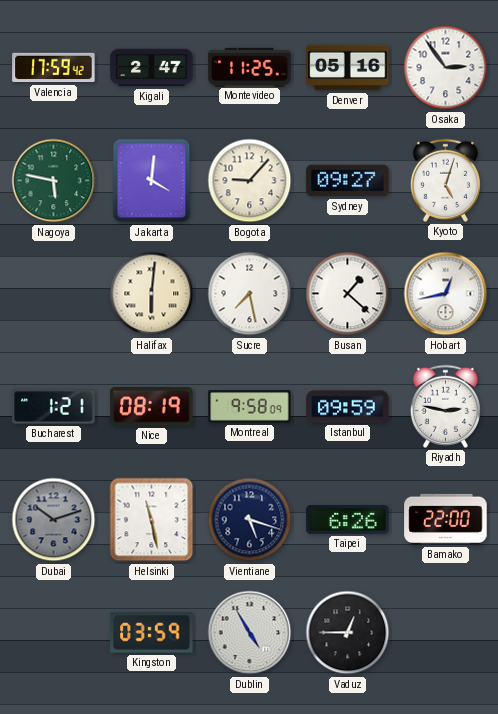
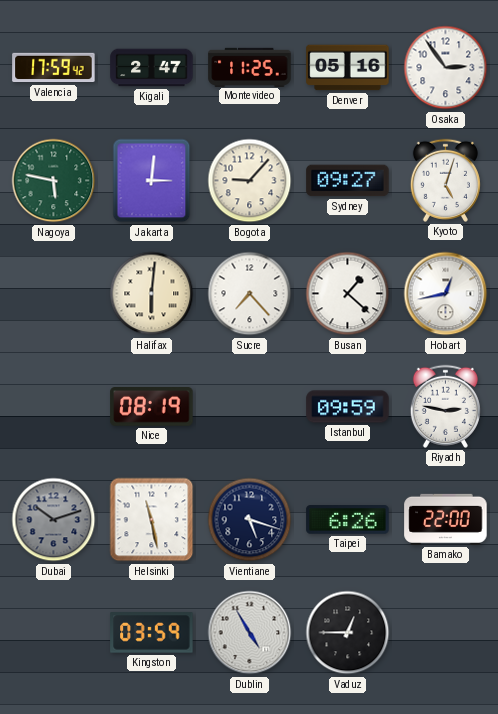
Jakarta: 4:01 -> 3:01
Sucre: 7:28 -> 7:23
Bucharest: 1:21 -> none
Montreal: 9:58 -> none
